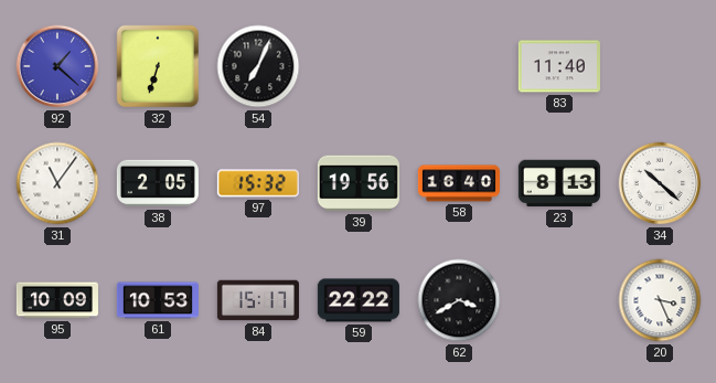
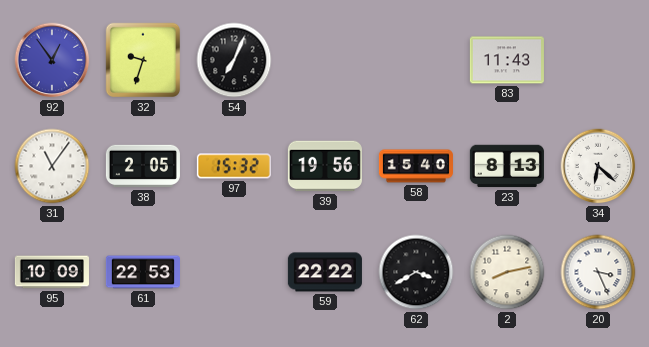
92: 1:22 -> 12:54
32: 6:33 -> 9:33
83: 11:40 -> 11:43
58: 16:40 -> 15:40
34: 10:22 -> 6:22
61: 10:53 -> 22:53
84: 15:17 -> none
2: none -> 8:13
